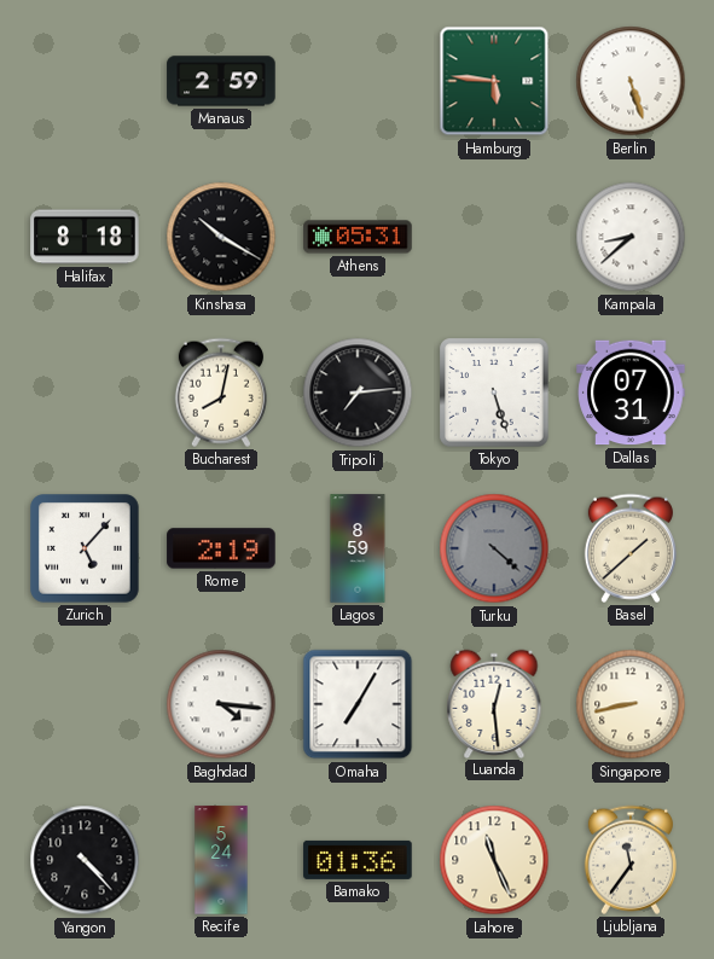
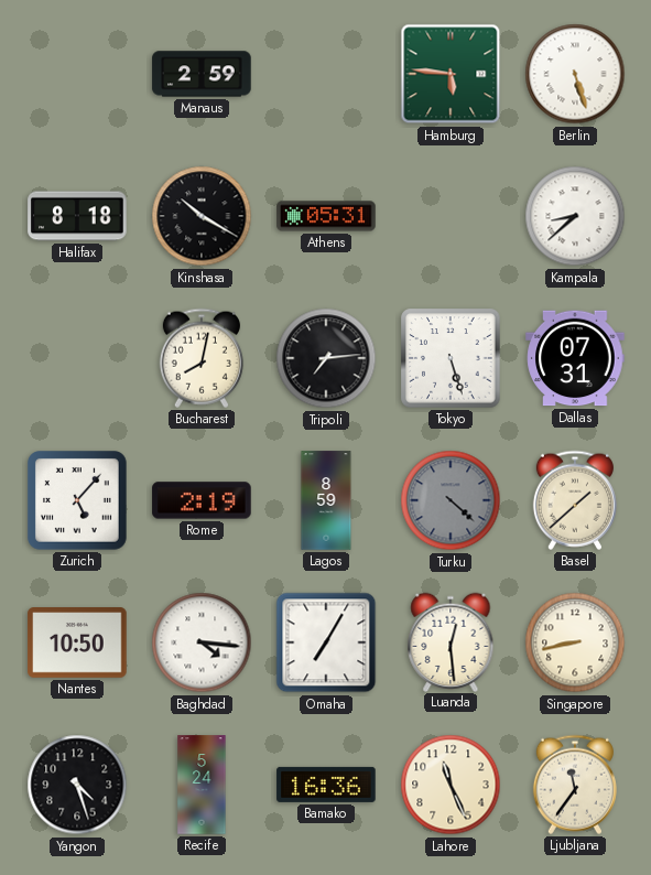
Nantes: none -> 10:50
Yangon: 4:23 -> 4:27
Bamako: 01:36 -> 16:36
